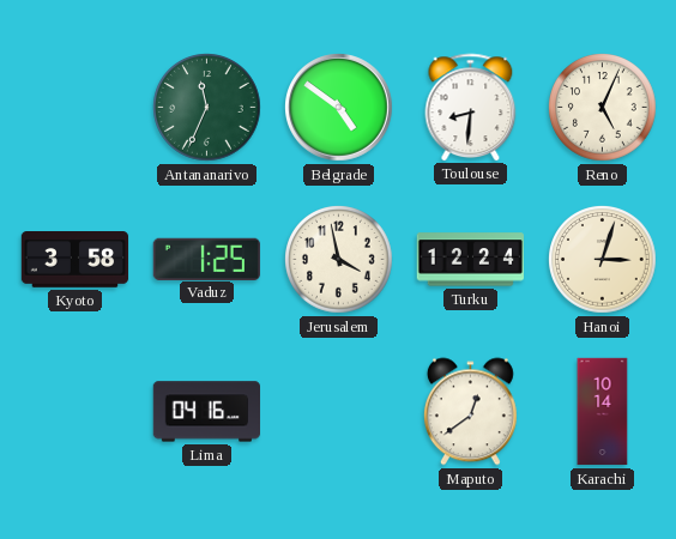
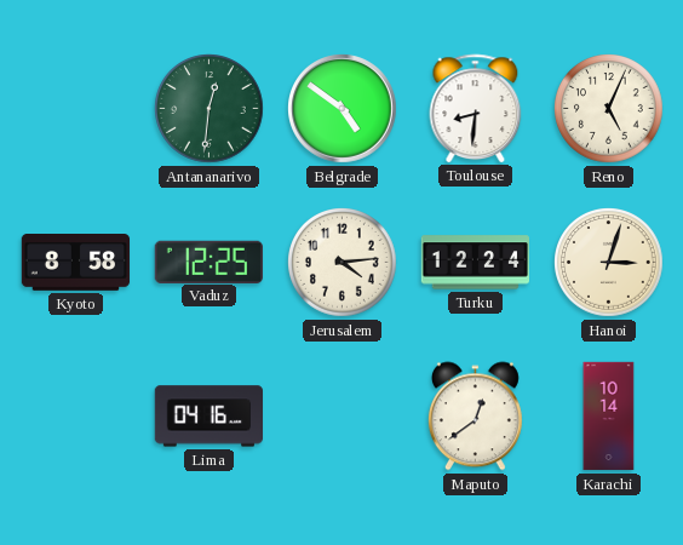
Antananarivo: 11:34 -> 12:31
Kyoto: 3:58 -> 8:58
Vaduz: 1:25 -> 12:25
Jerusalem: 3:58 -> 4:14
